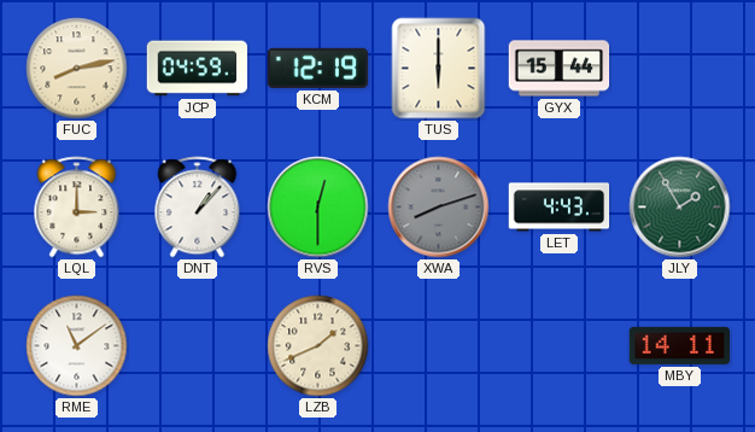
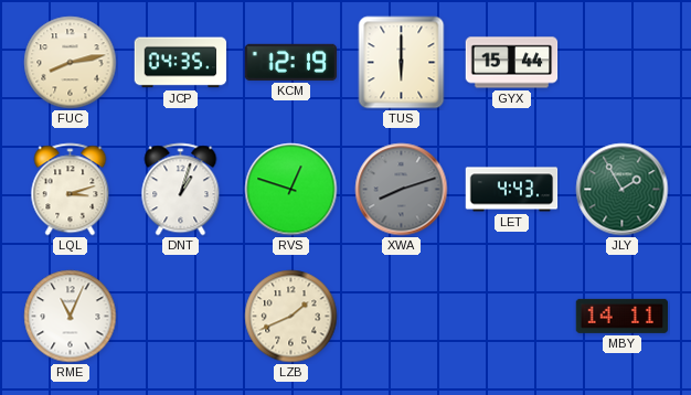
JCP: 04:59 -> 04:35
LQL: 3:00 -> 3:12
DNT: 1:07 -> 1:03
RVS: 12:30 -> 12:48
RME: 11:09 -> 11:04
